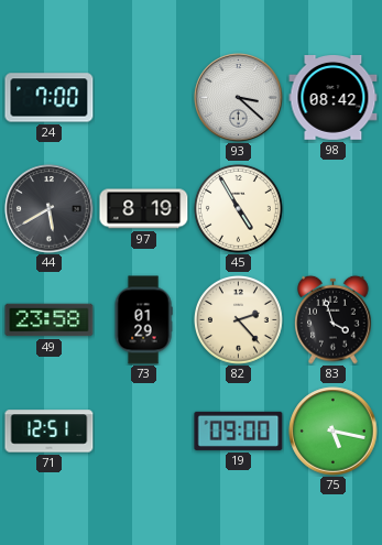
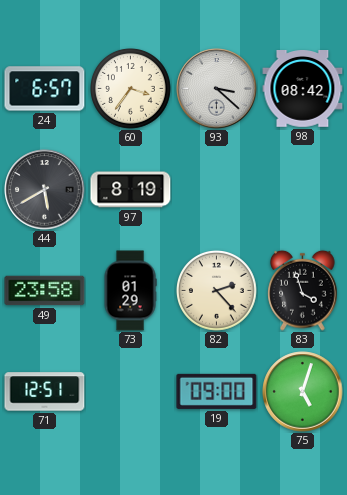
24: 7:00 -> 6:57
60: none -> 3:36
45: 4:55 -> none
75: 5:17 -> 5:03
